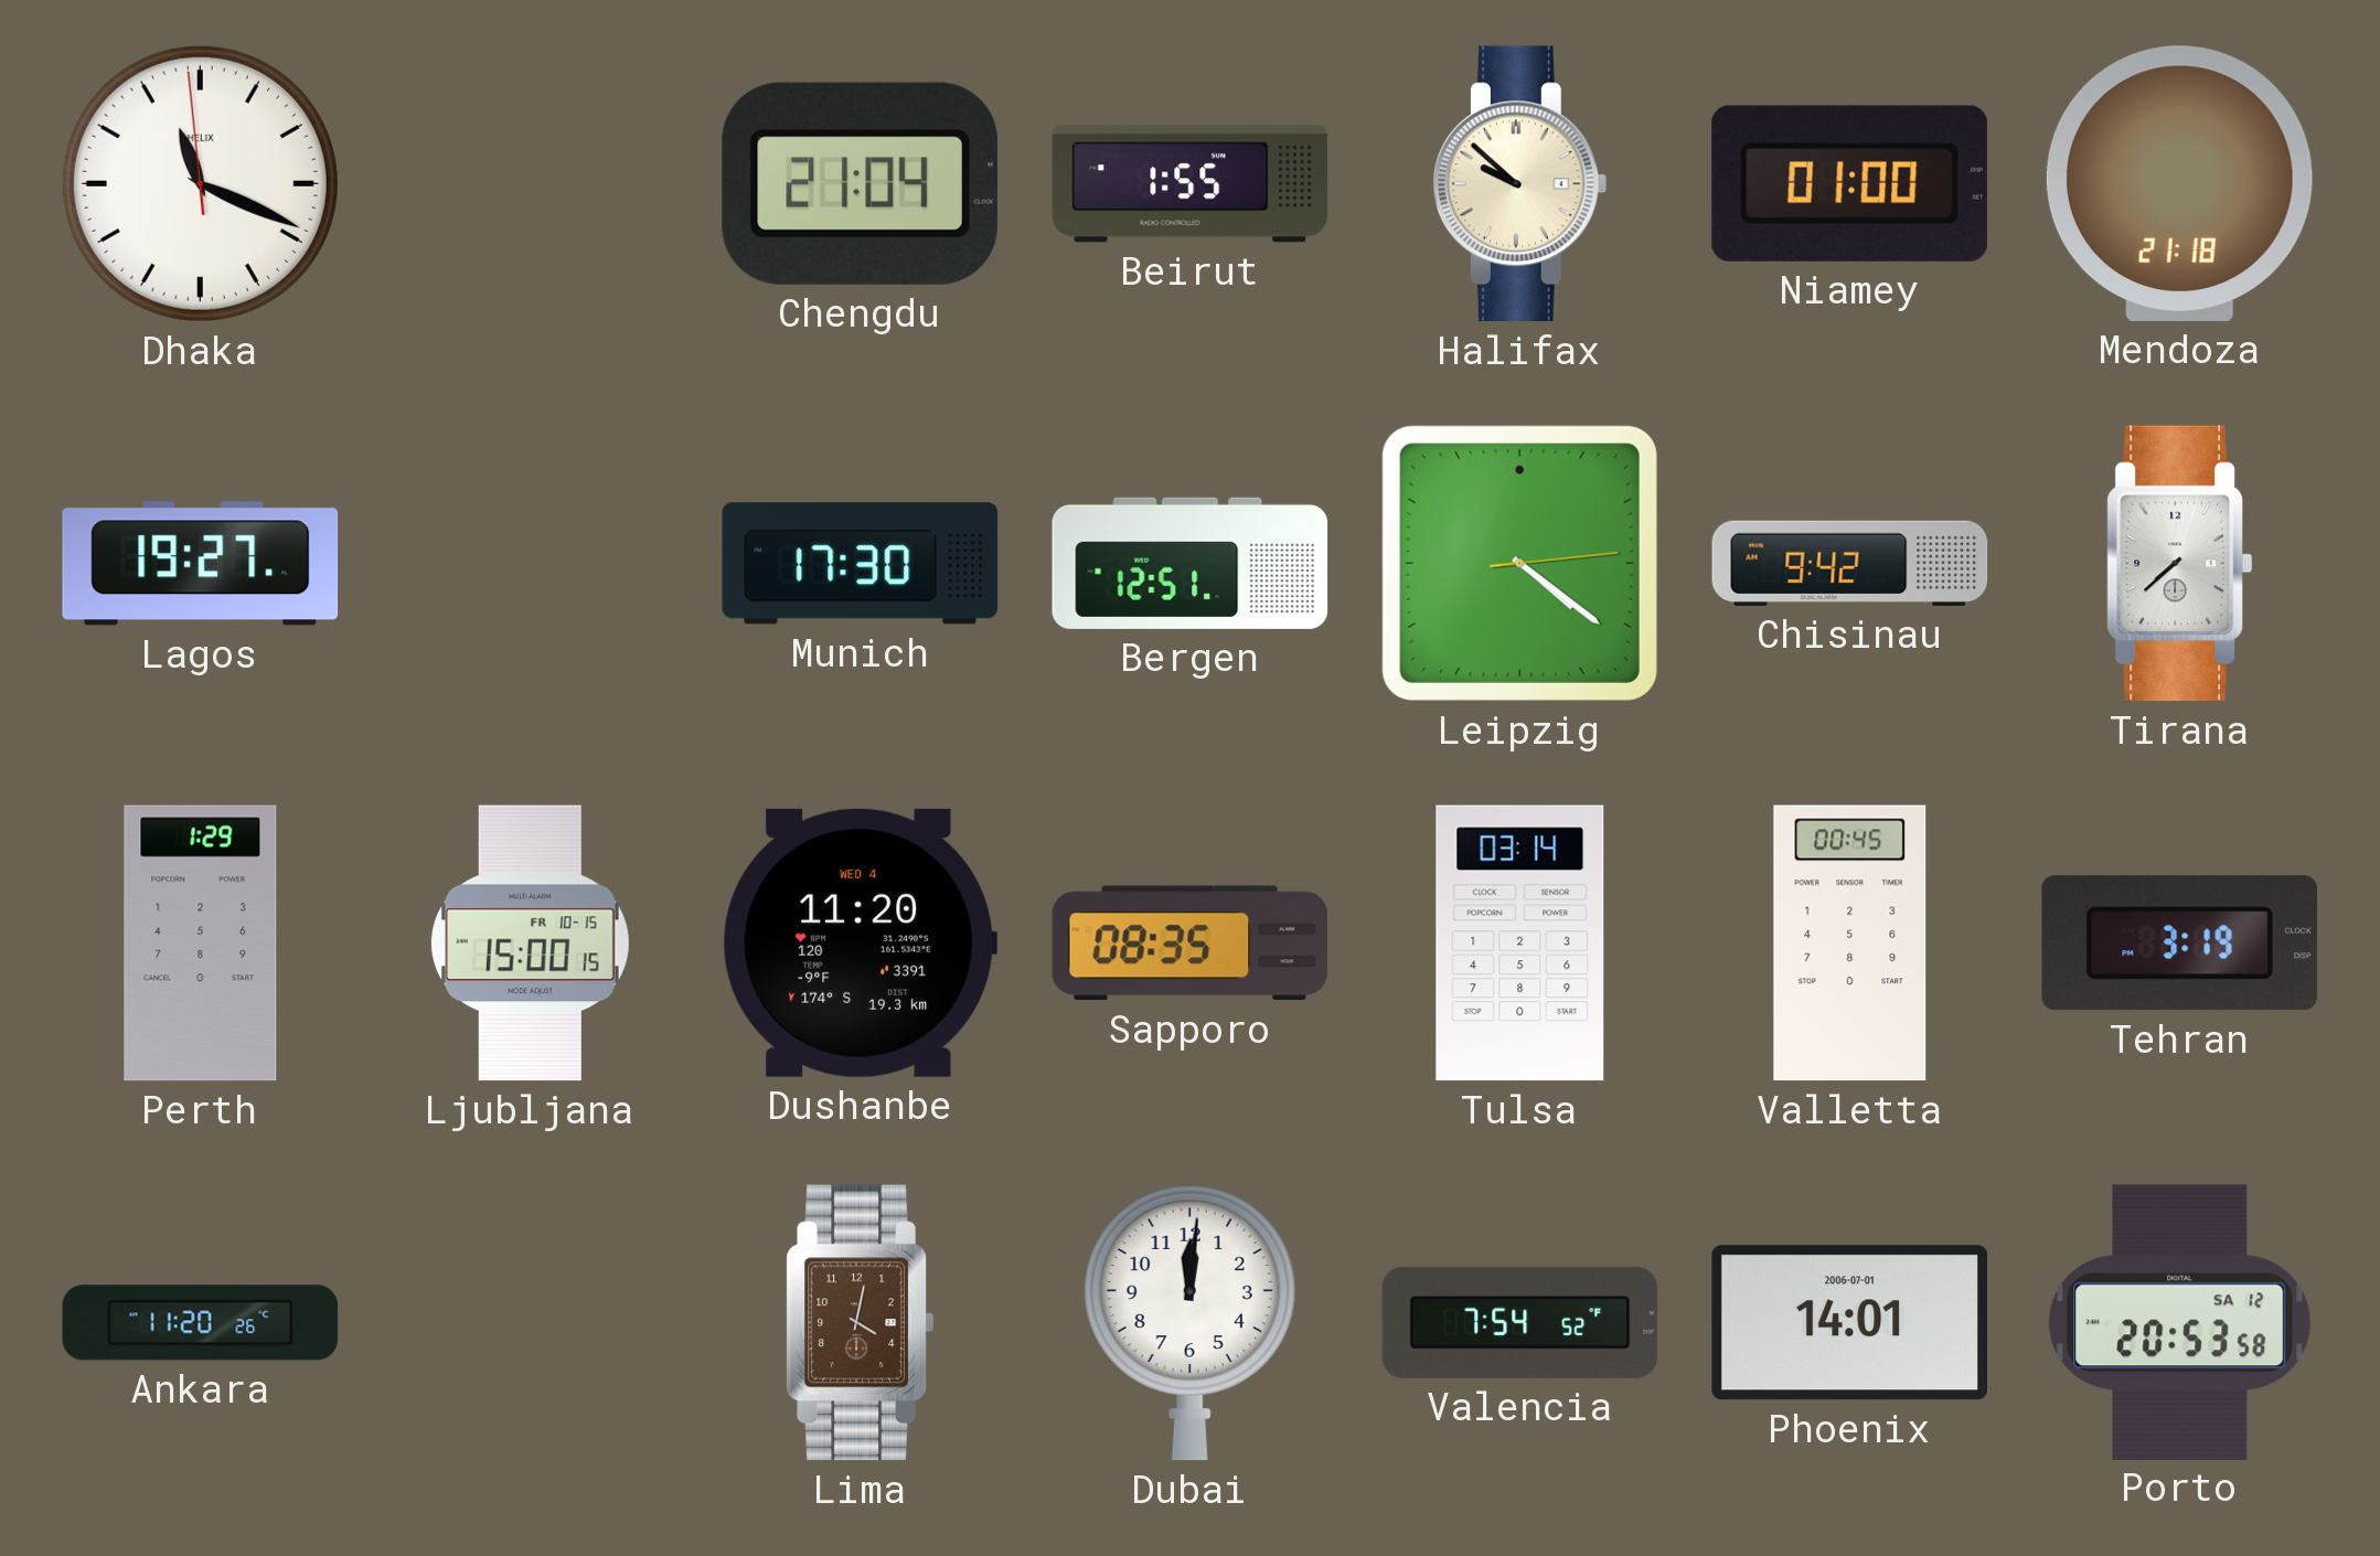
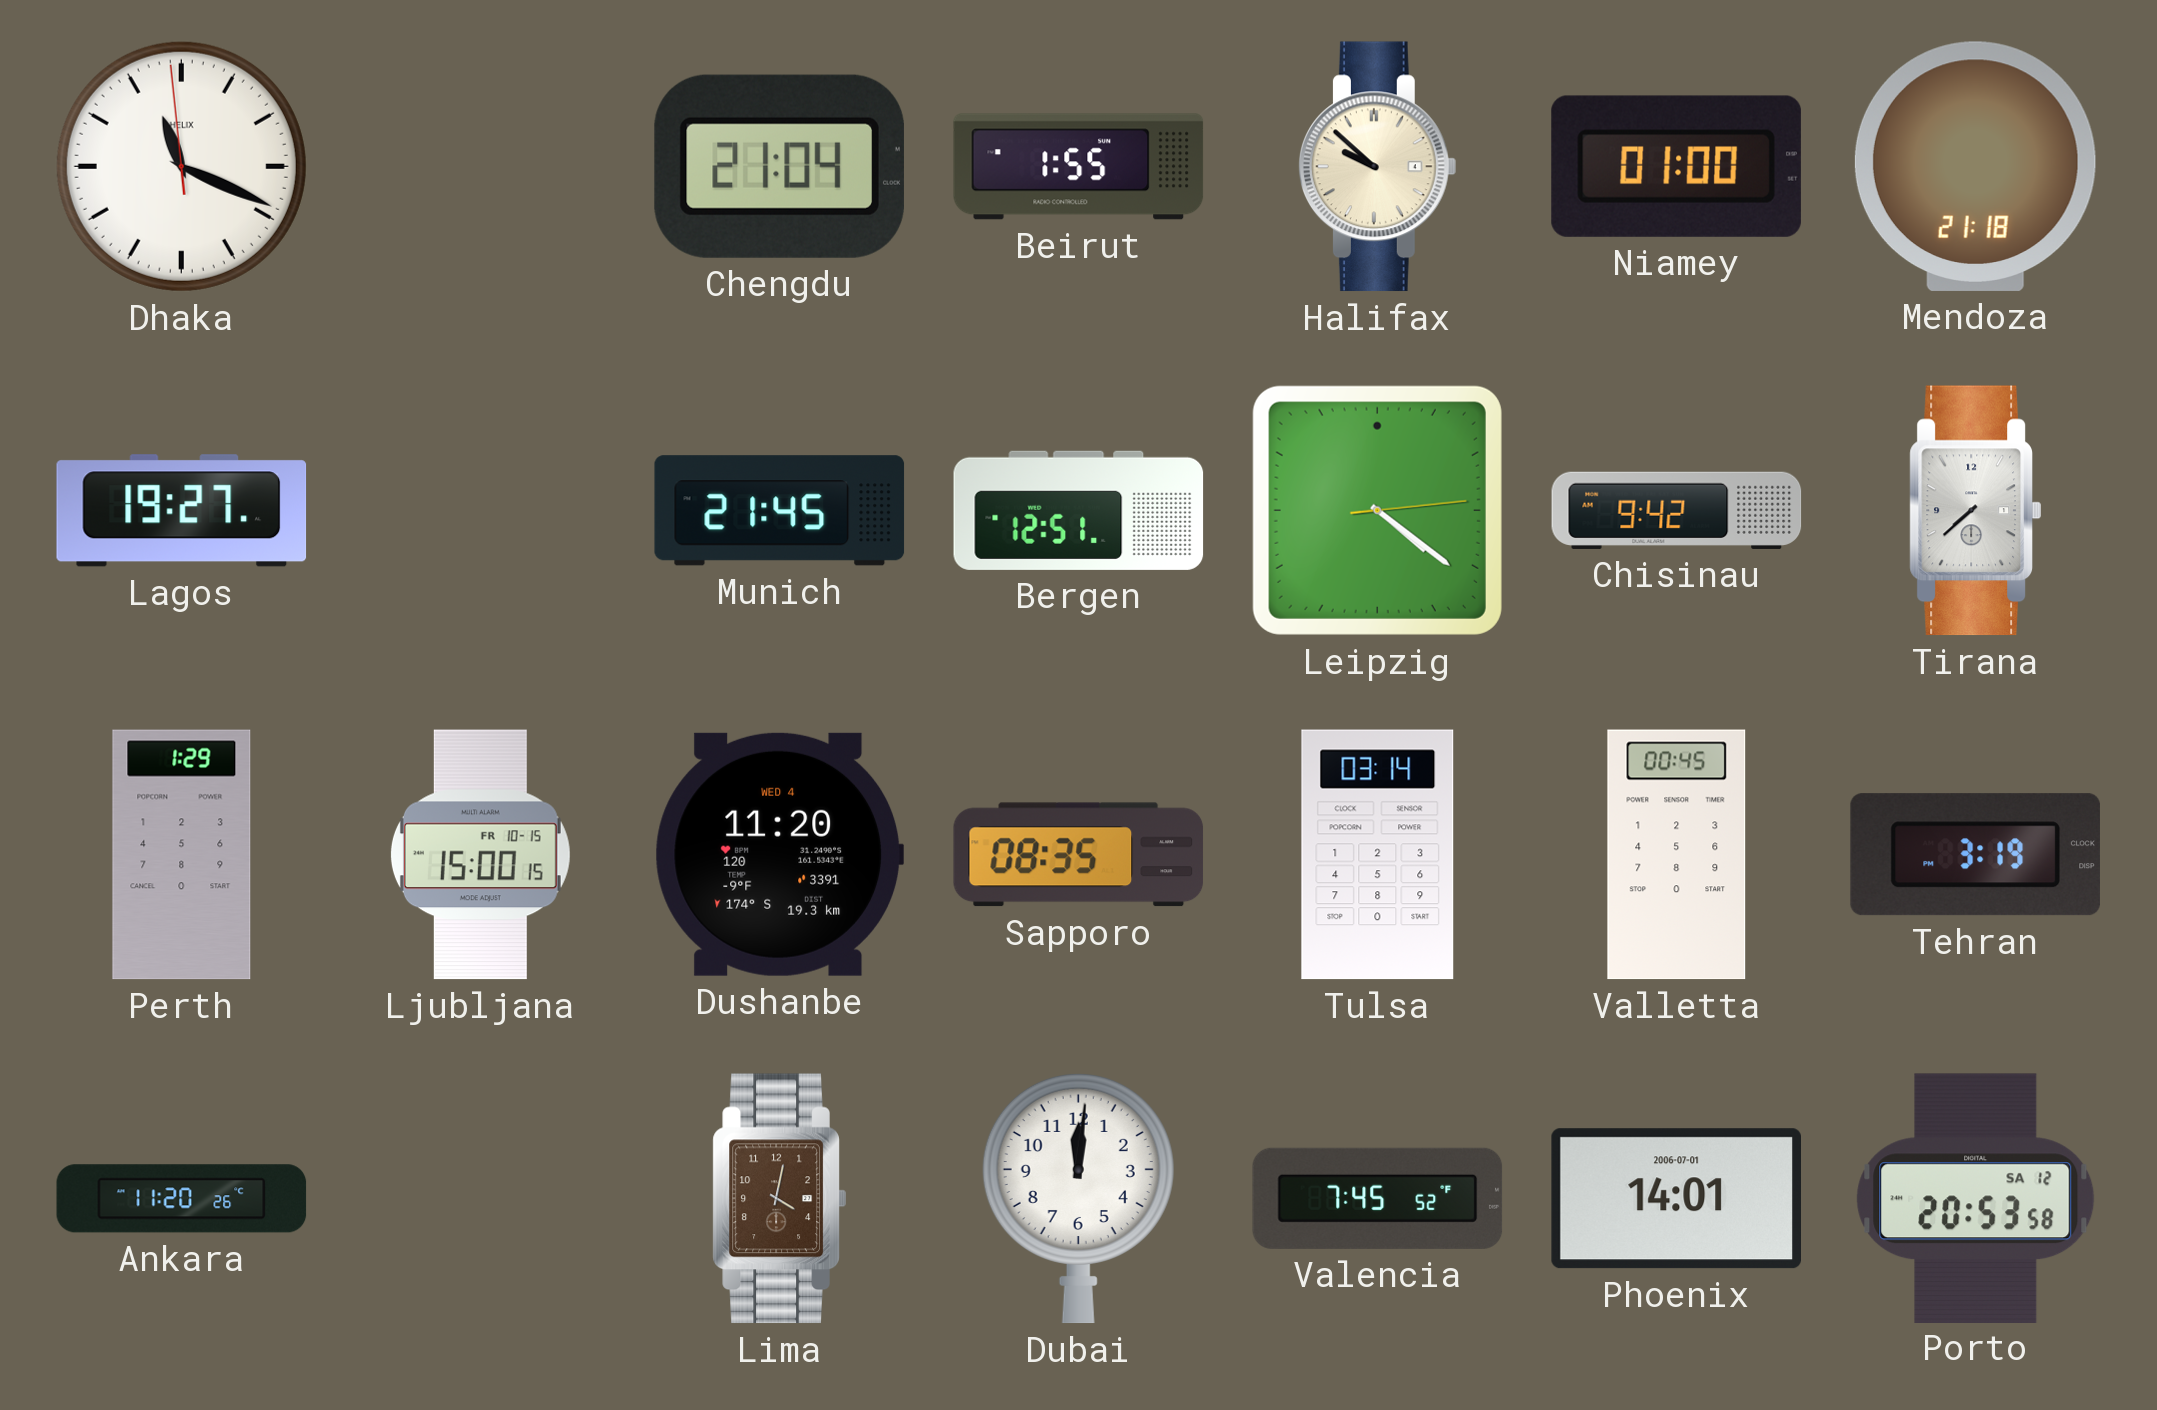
Munich: 17:30 -> 21:45
Valencia: 7:54 -> 7:45
